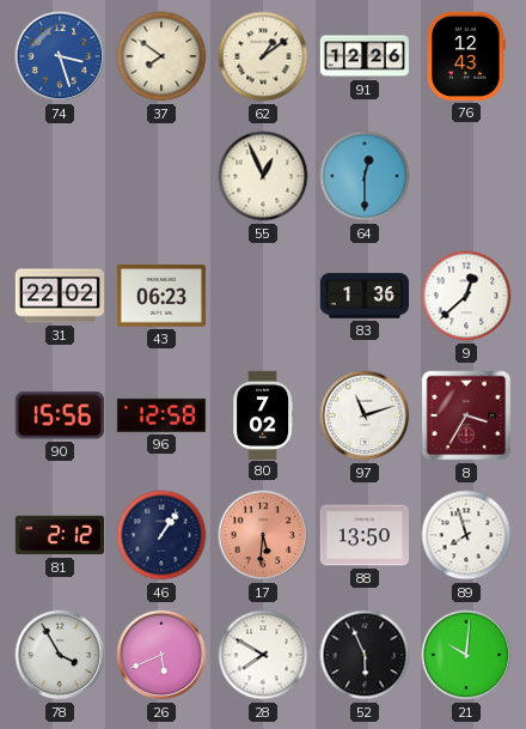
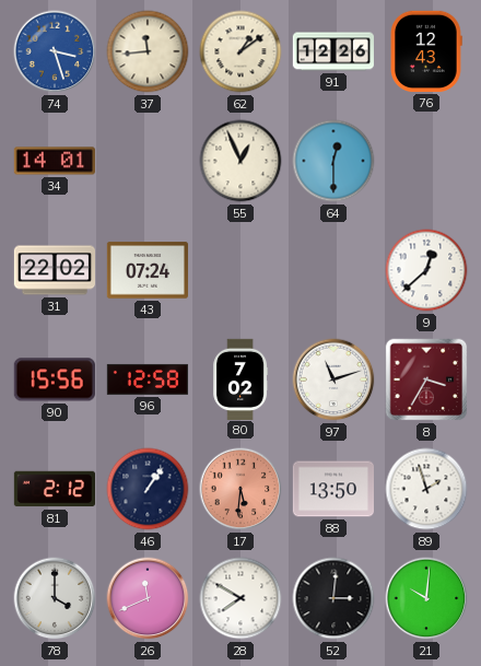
37: 7:51 -> 11:44
34: none -> 14:01
43: 06:23 -> 07:24
83: 1:36 -> none
89: 7:57 -> 1:57
78: 3:55 -> 4:00
26: 5:41 -> 11:41
52: 5:56 -> 3:01
